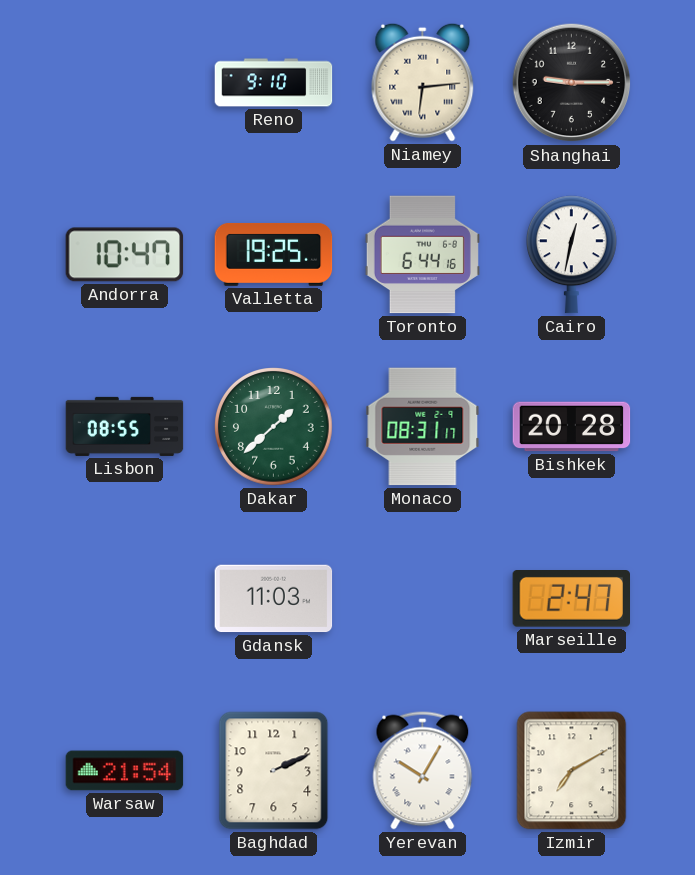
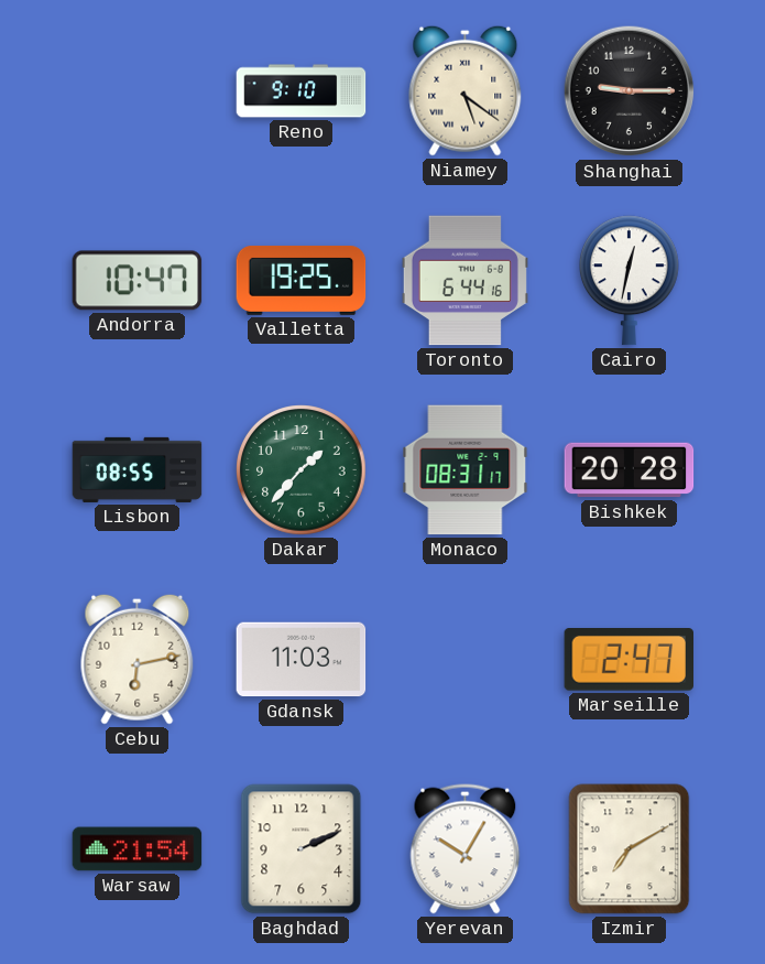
Niamey: 6:14 -> 5:21
Dakar: 1:38 -> 1:37
Cebu: none -> 6:13
